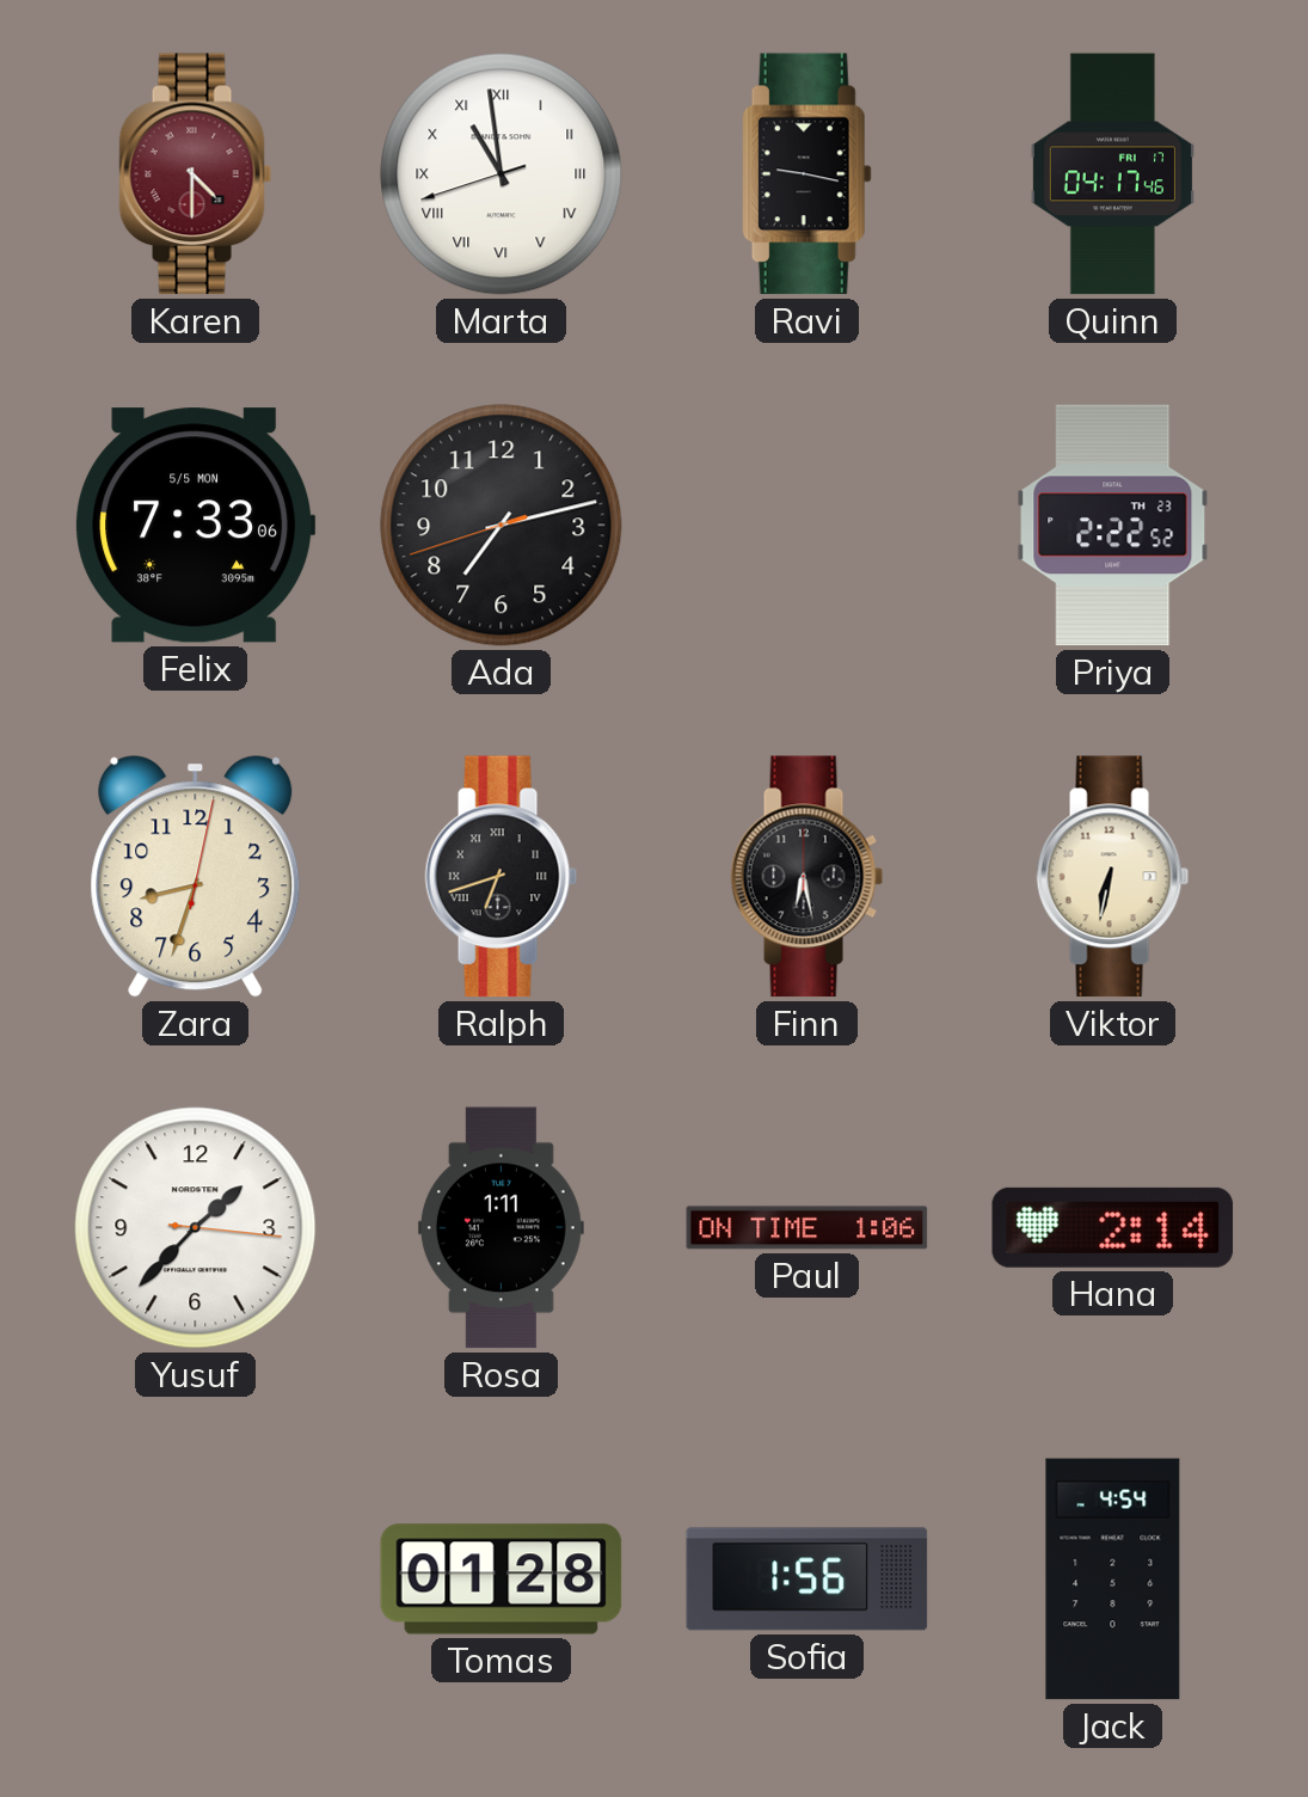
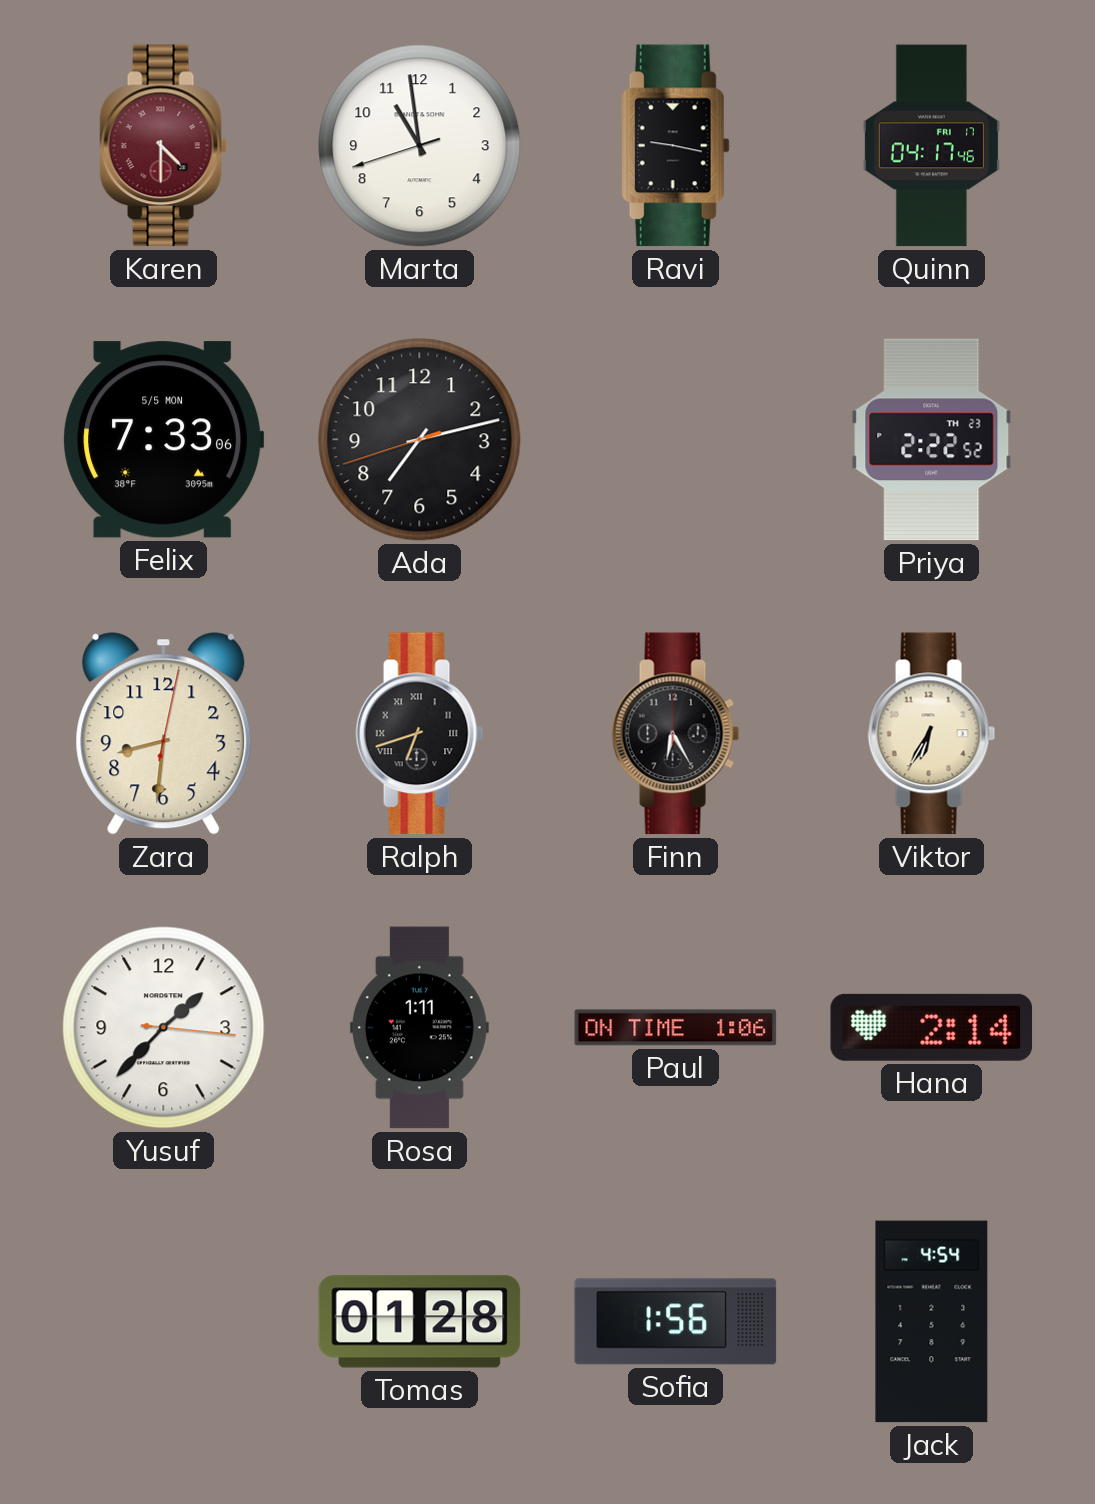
Marta numerals: Roman -> Arabic
Zara: 8:33 -> 8:31
Finn: 6:28 -> 6:25
Viktor: 6:32 -> 6:35
